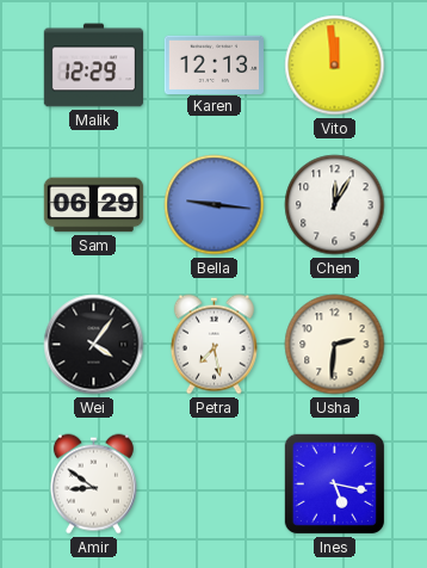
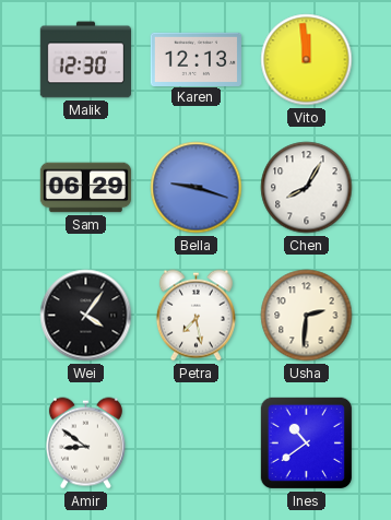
Malik: 12:29 -> 12:30
Bella: 9:16 -> 9:18
Chen: 12:05 -> 8:05
Ines: 5:17 -> 10:39
